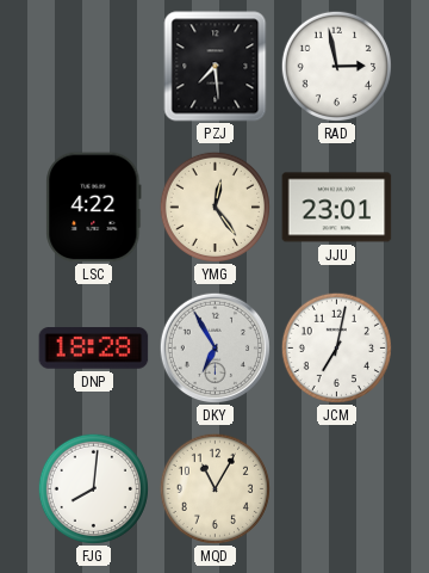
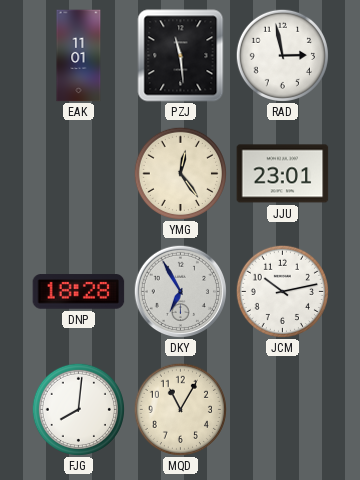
EAK: none -> 11:01
PZJ: 7:29 -> 11:29
LSC: 4:22 -> none
JCM: 7:02 -> 10:13
